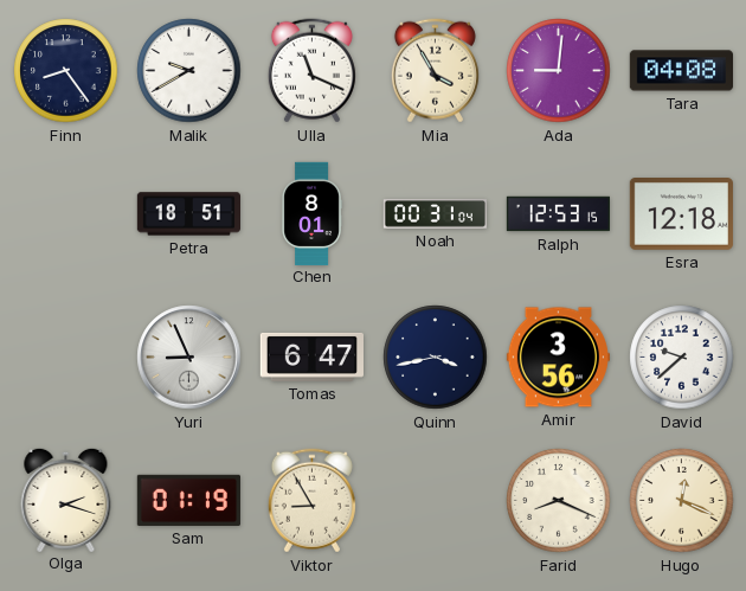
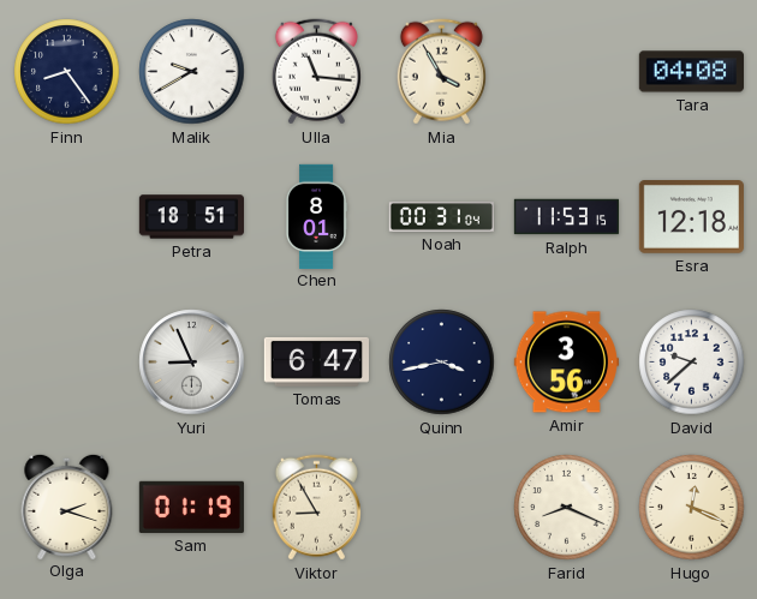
Ulla: 11:19 -> 11:16
Ada: 9:01 -> none
Ralph: 12:53 -> 11:53
